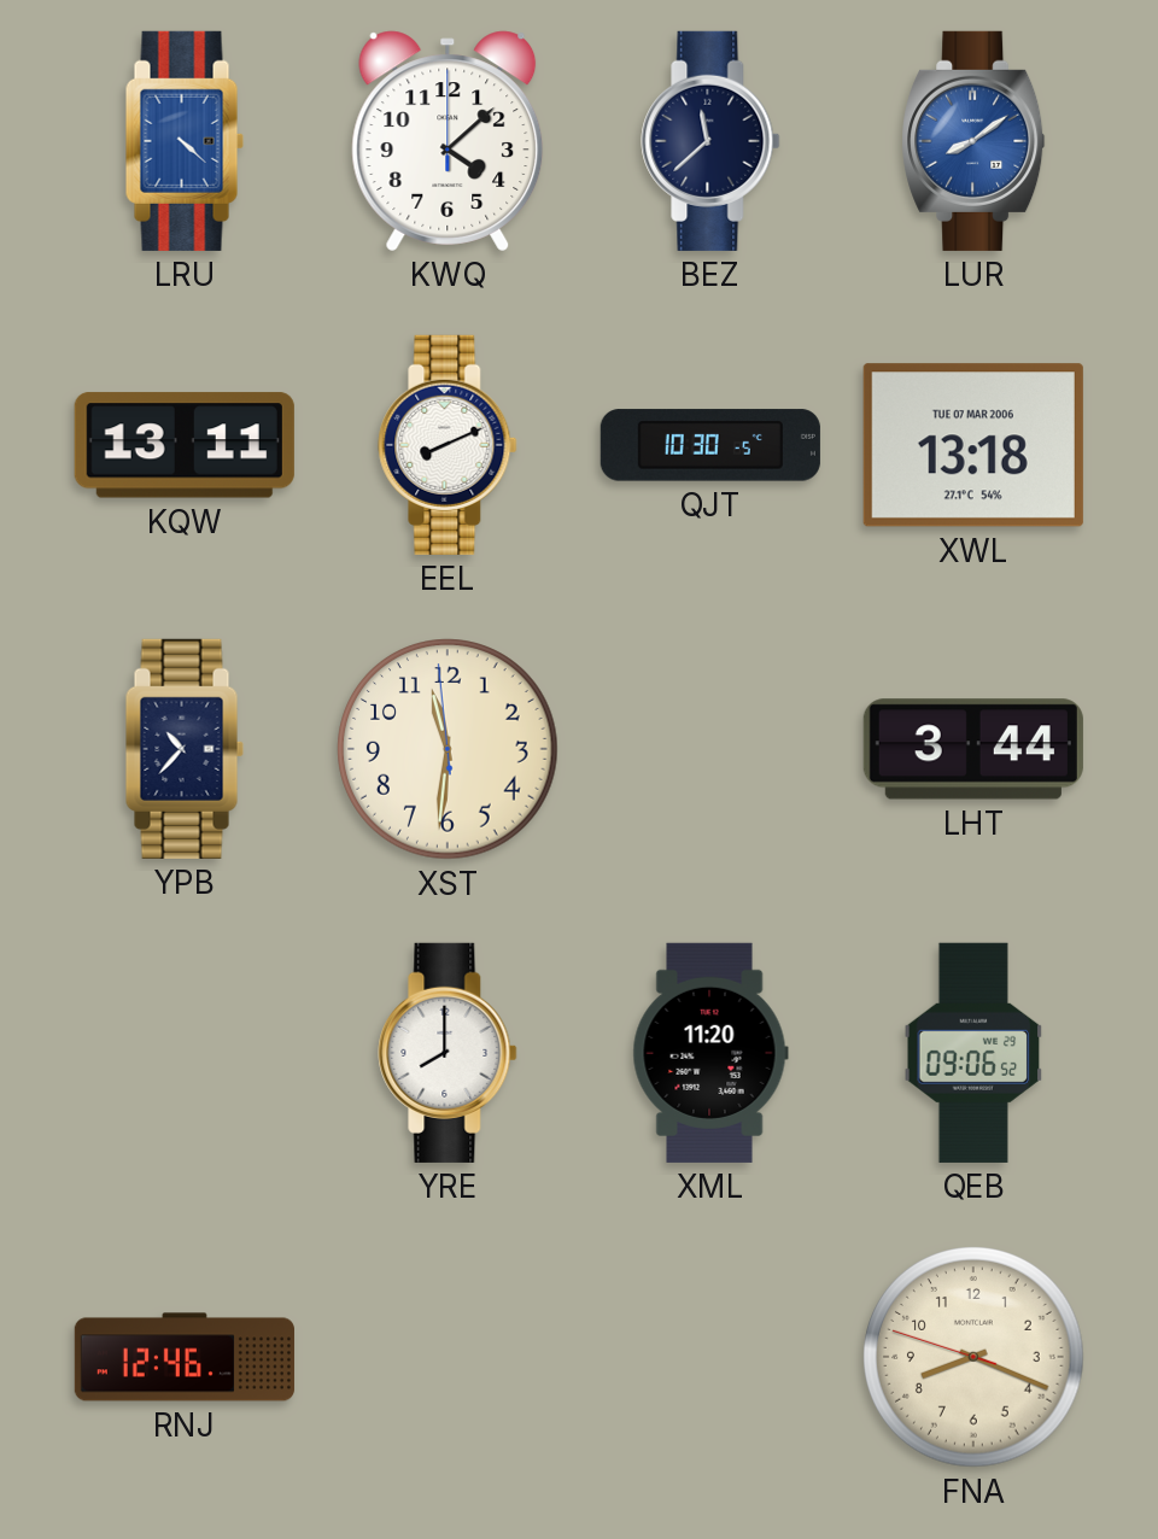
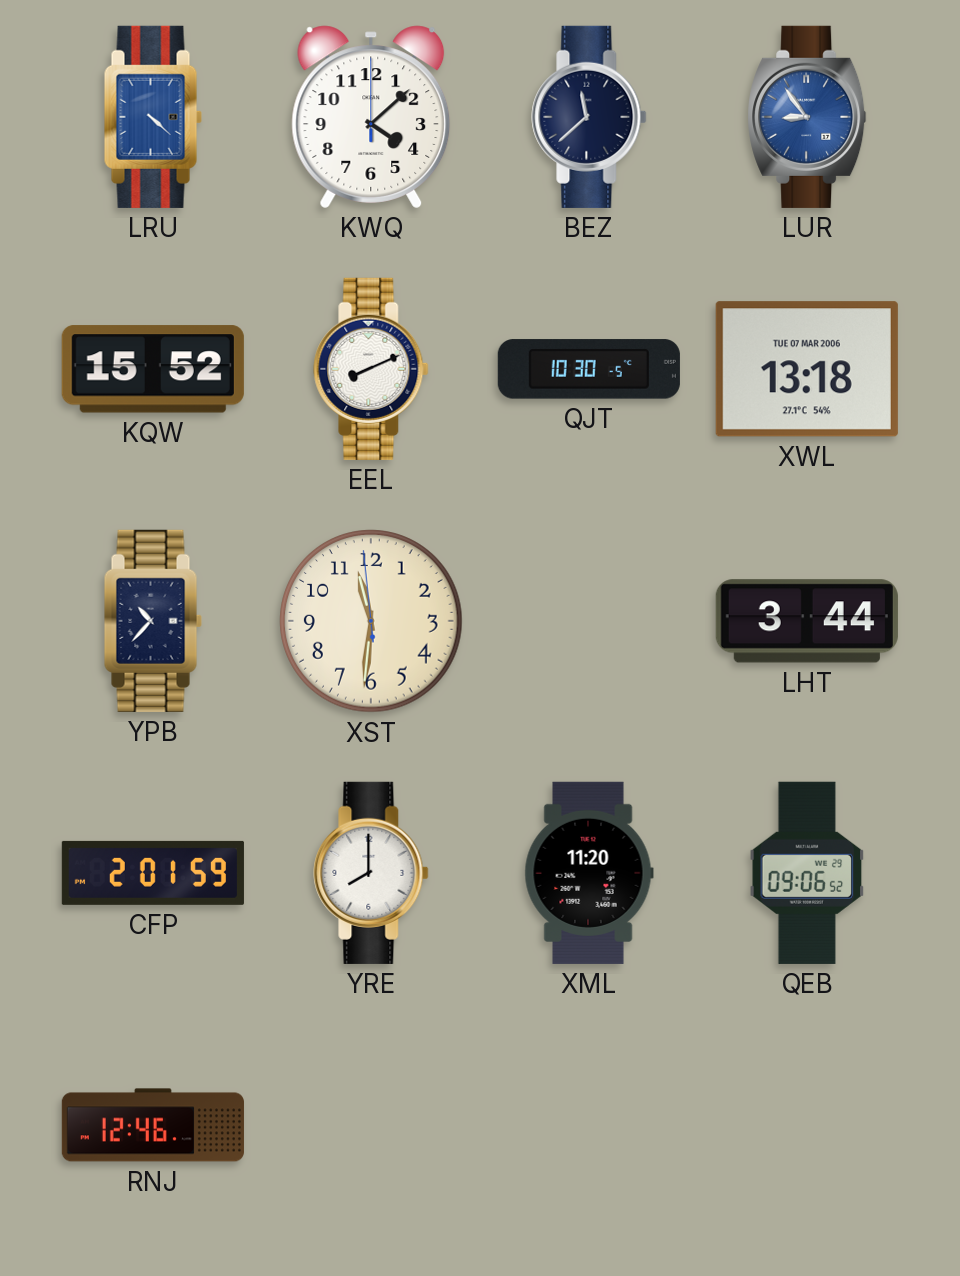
LUR: 8:09 -> 8:54
KQW: 13:11 -> 15:52
CFP: none -> 2:01
FNA: 8:18 -> none
